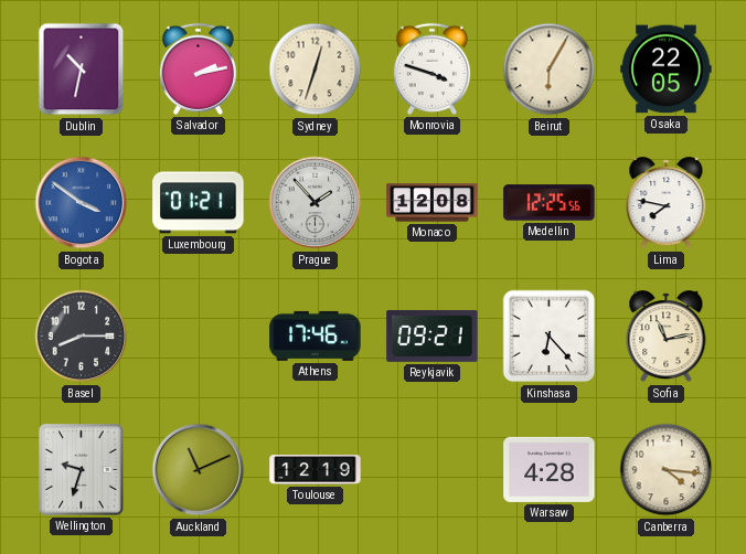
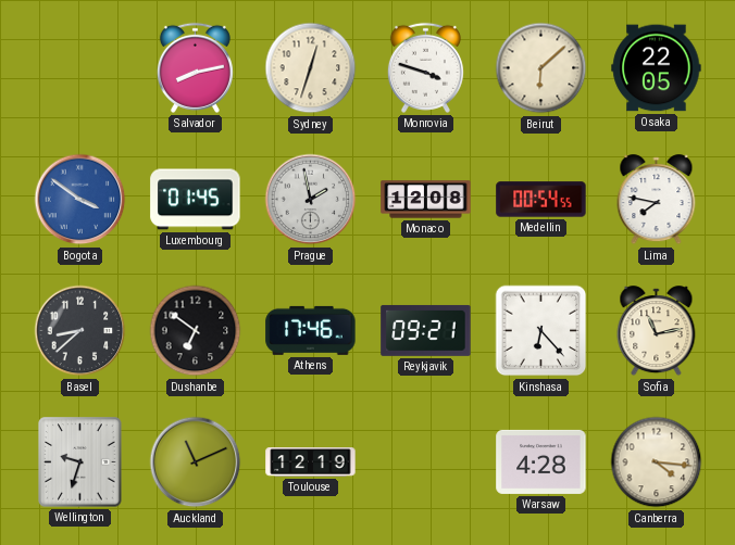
Dublin: 10:32 -> none
Salvador: 2:13 -> 8:13
Beirut: 6:05 -> 6:08
Luxembourg: 01:21 -> 01:45
Prague: 1:53 -> 1:58
Medellin: 12:25 -> 00:54
Basel: 8:15 -> 8:38
Dushanbe: none -> 6:51
